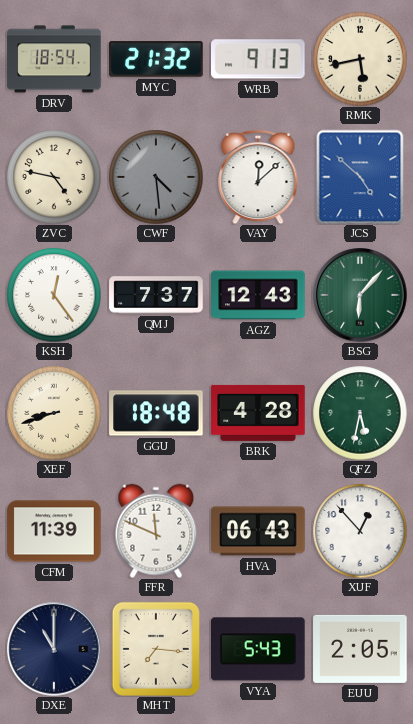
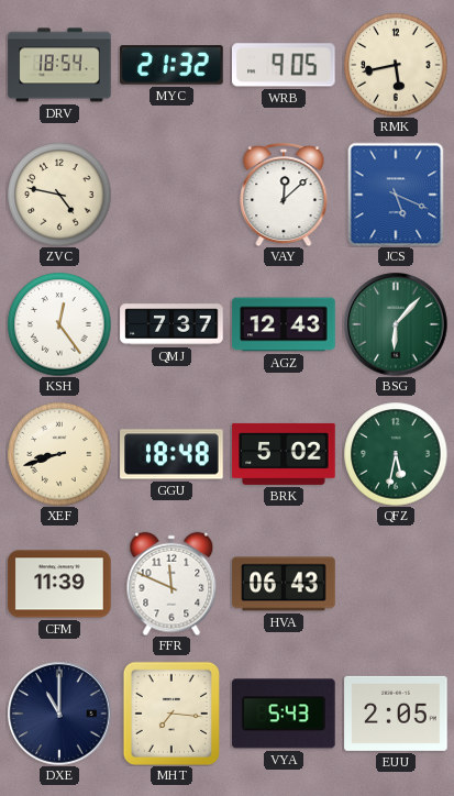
WRB: 9:13 -> 9:05
CWF: 4:29 -> none
JCS: 4:52 -> 5:19
BRK: 4:28 -> 5:02
XUF: 12:53 -> none
